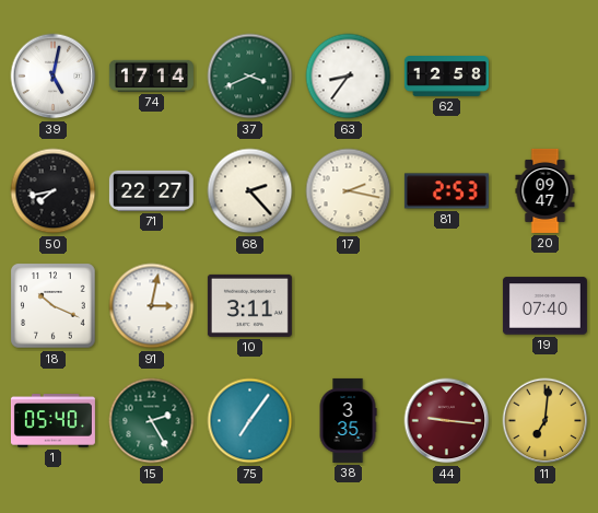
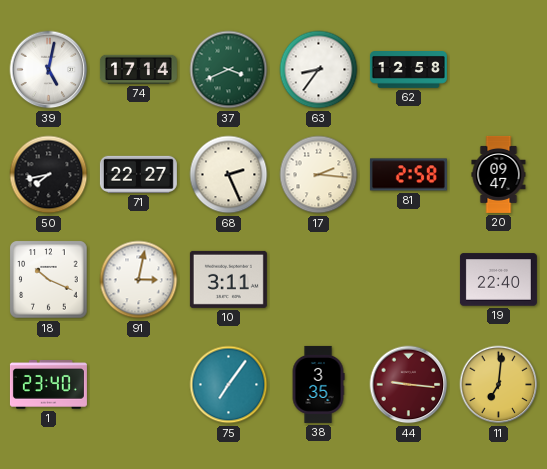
68: 2:23 -> 2:26
17: 2:17 -> 2:16
81: 2:53 -> 2:58
19: 07:40 -> 22:40
1: 05:40 -> 23:40
15: 2:25 -> none
